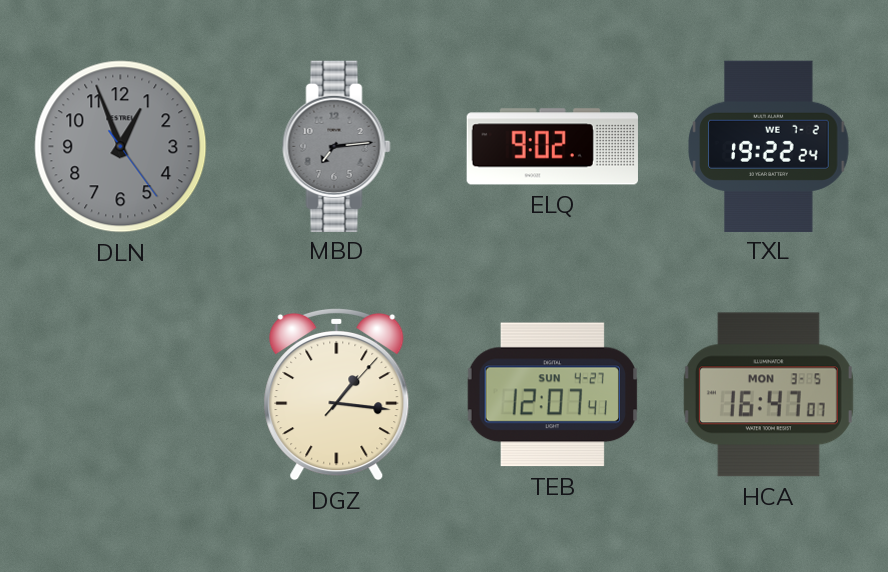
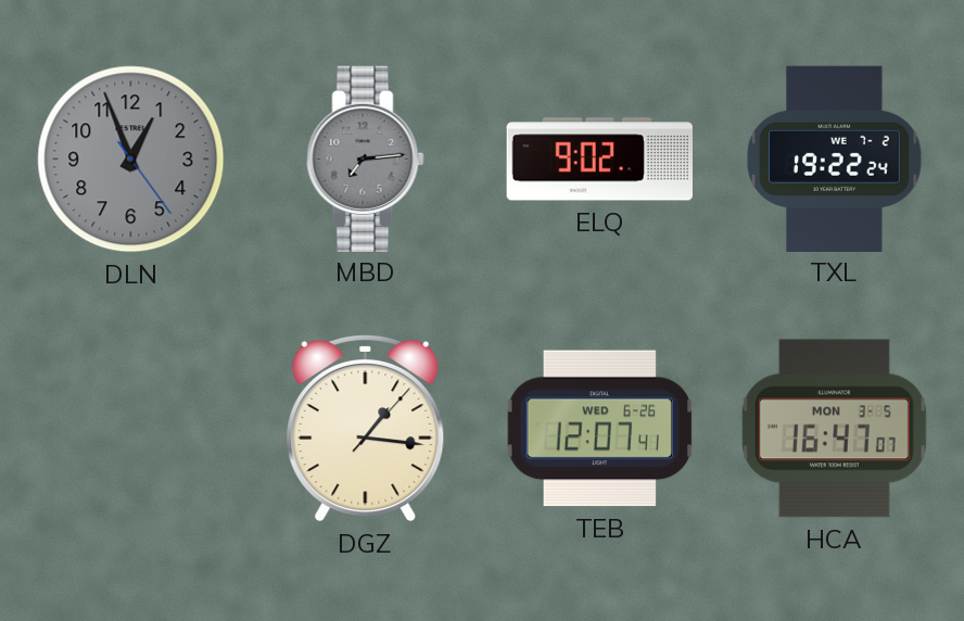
TEB date: SUN 4-27 -> WED 6-26
